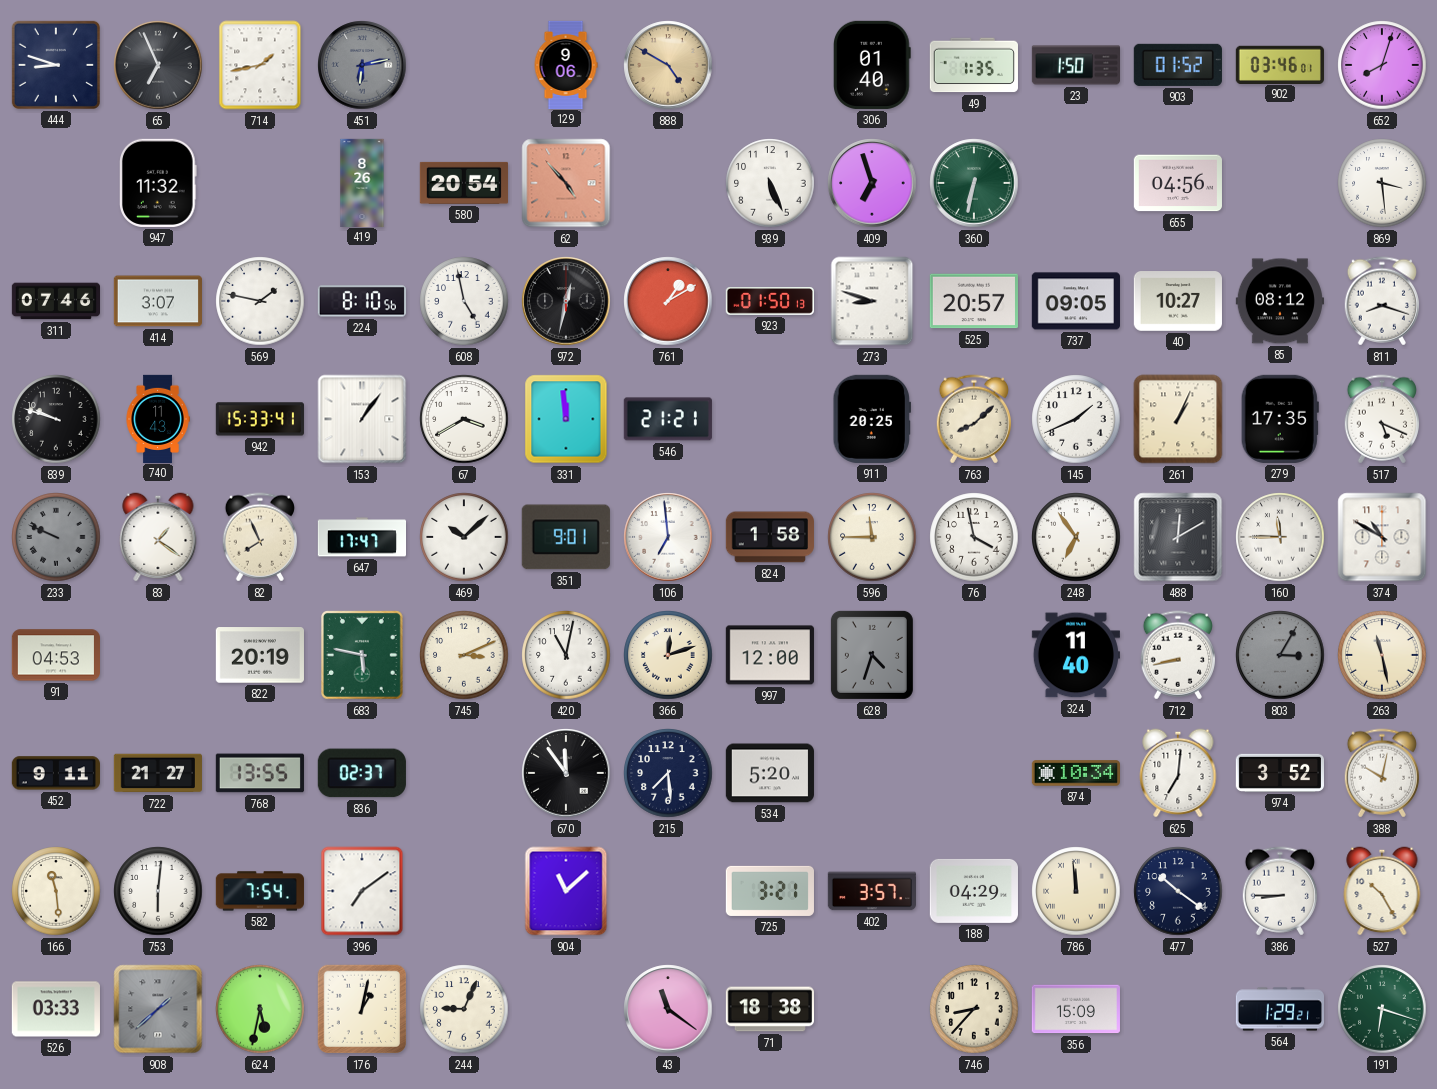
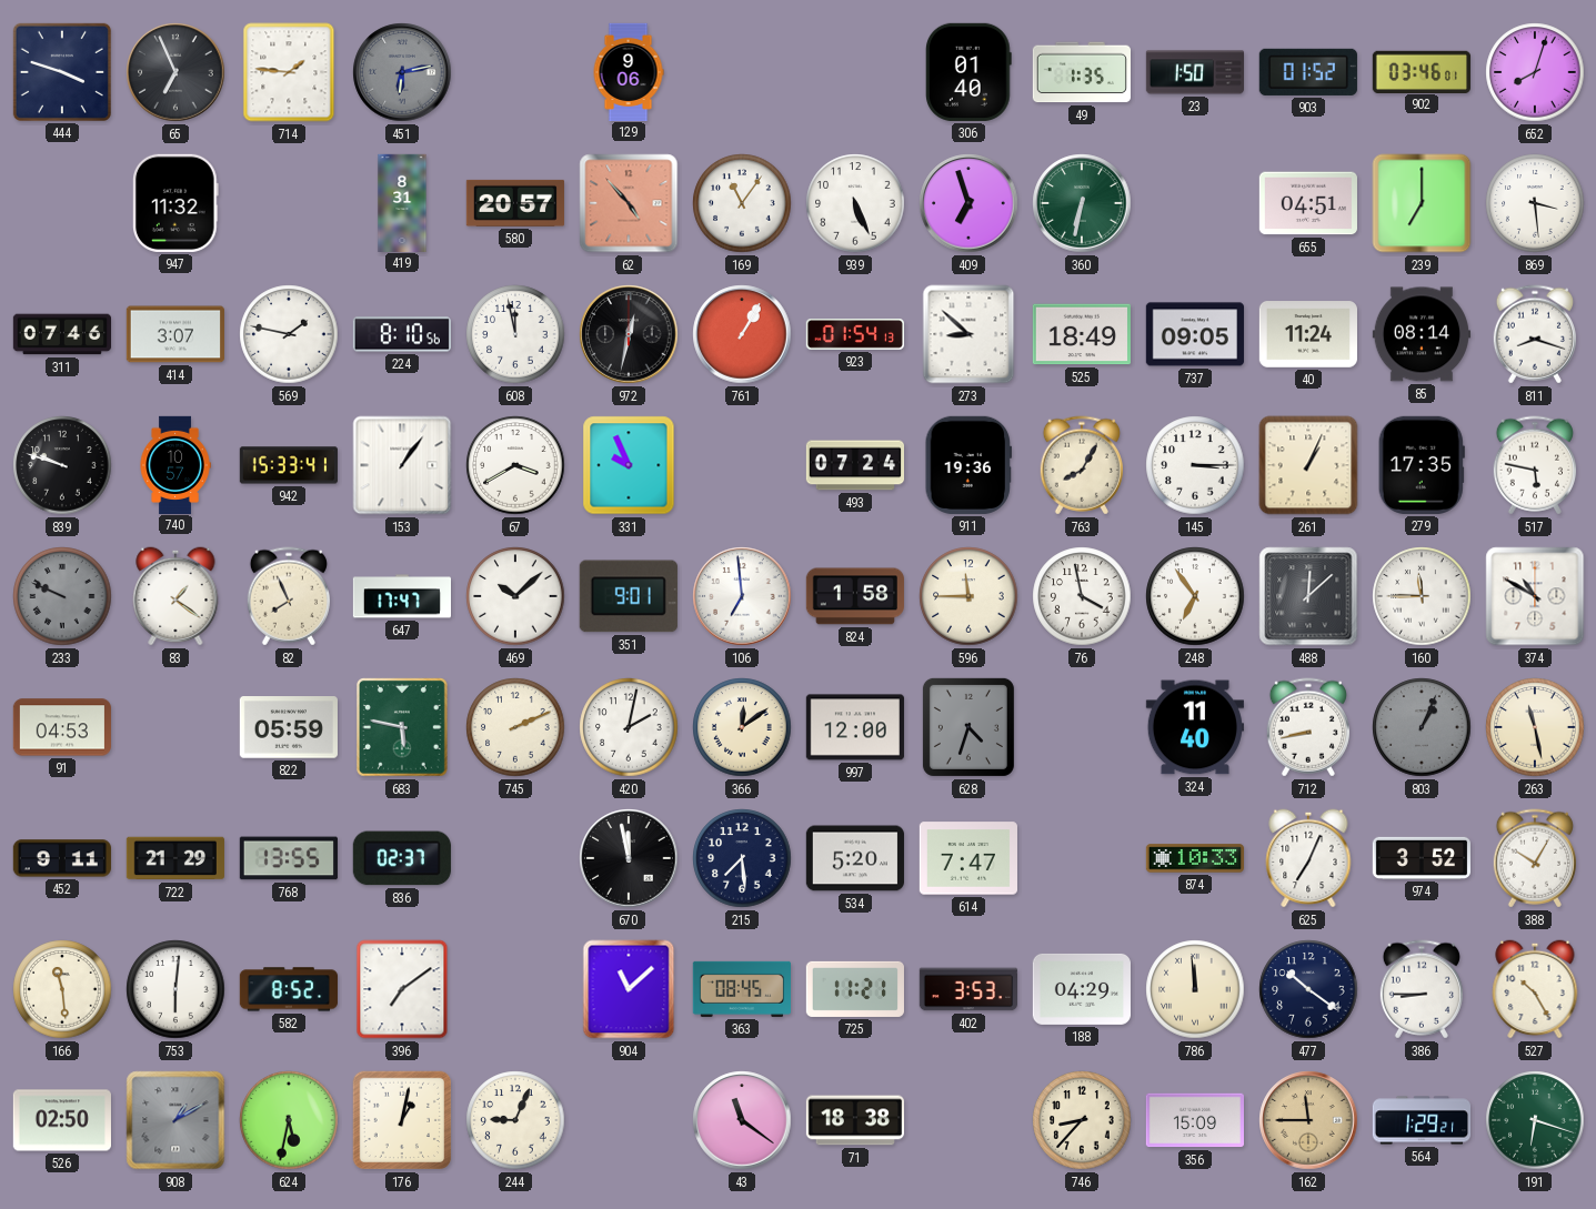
444: 8:48 -> 3:48
714: 1:43 -> 1:46
888: 4:50 -> none
419: 8:26 -> 8:31
580: 20:54 -> 20:57
169: none -> 11:06
655: 04:56 -> 04:51
239: none -> 7:00
608: 4:58 -> 11:58
761: 1:10 -> 1:05
923: 01:50 -> 01:54
273: 8:48 -> 8:52
525: 20:57 -> 18:49
40: 10:27 -> 11:24
85: 08:12 -> 08:14
740: 11:43 -> 10:57
331: 11:59 -> 9:56
546: 21:21 -> none
493: none -> 07:24
911: 20:25 -> 19:36
763: 8:08 -> 8:05
145: 1:41 -> 3:15
517: 5:19 -> 5:47
488: 12:10 -> 12:08
822: 20:19 -> 05:59
745: 3:11 -> 2:11
420: 11:02 -> 2:02
366: 12:12 -> 12:09
803: 3:05 -> 1:04
722: 21:27 -> 21:29
670: 11:54 -> 11:58
614: none -> 7:47
874: 10:34 -> 10:33
625: 7:01 -> 7:04
388: 10:02 -> 10:05
582: 7:54 -> 8:52
363: none -> 08:45
725: 3:21 -> 11:21
402: 3:57 -> 3:53
526: 03:33 -> 02:50
908: 1:38 -> 1:10
162: none -> 11:45
